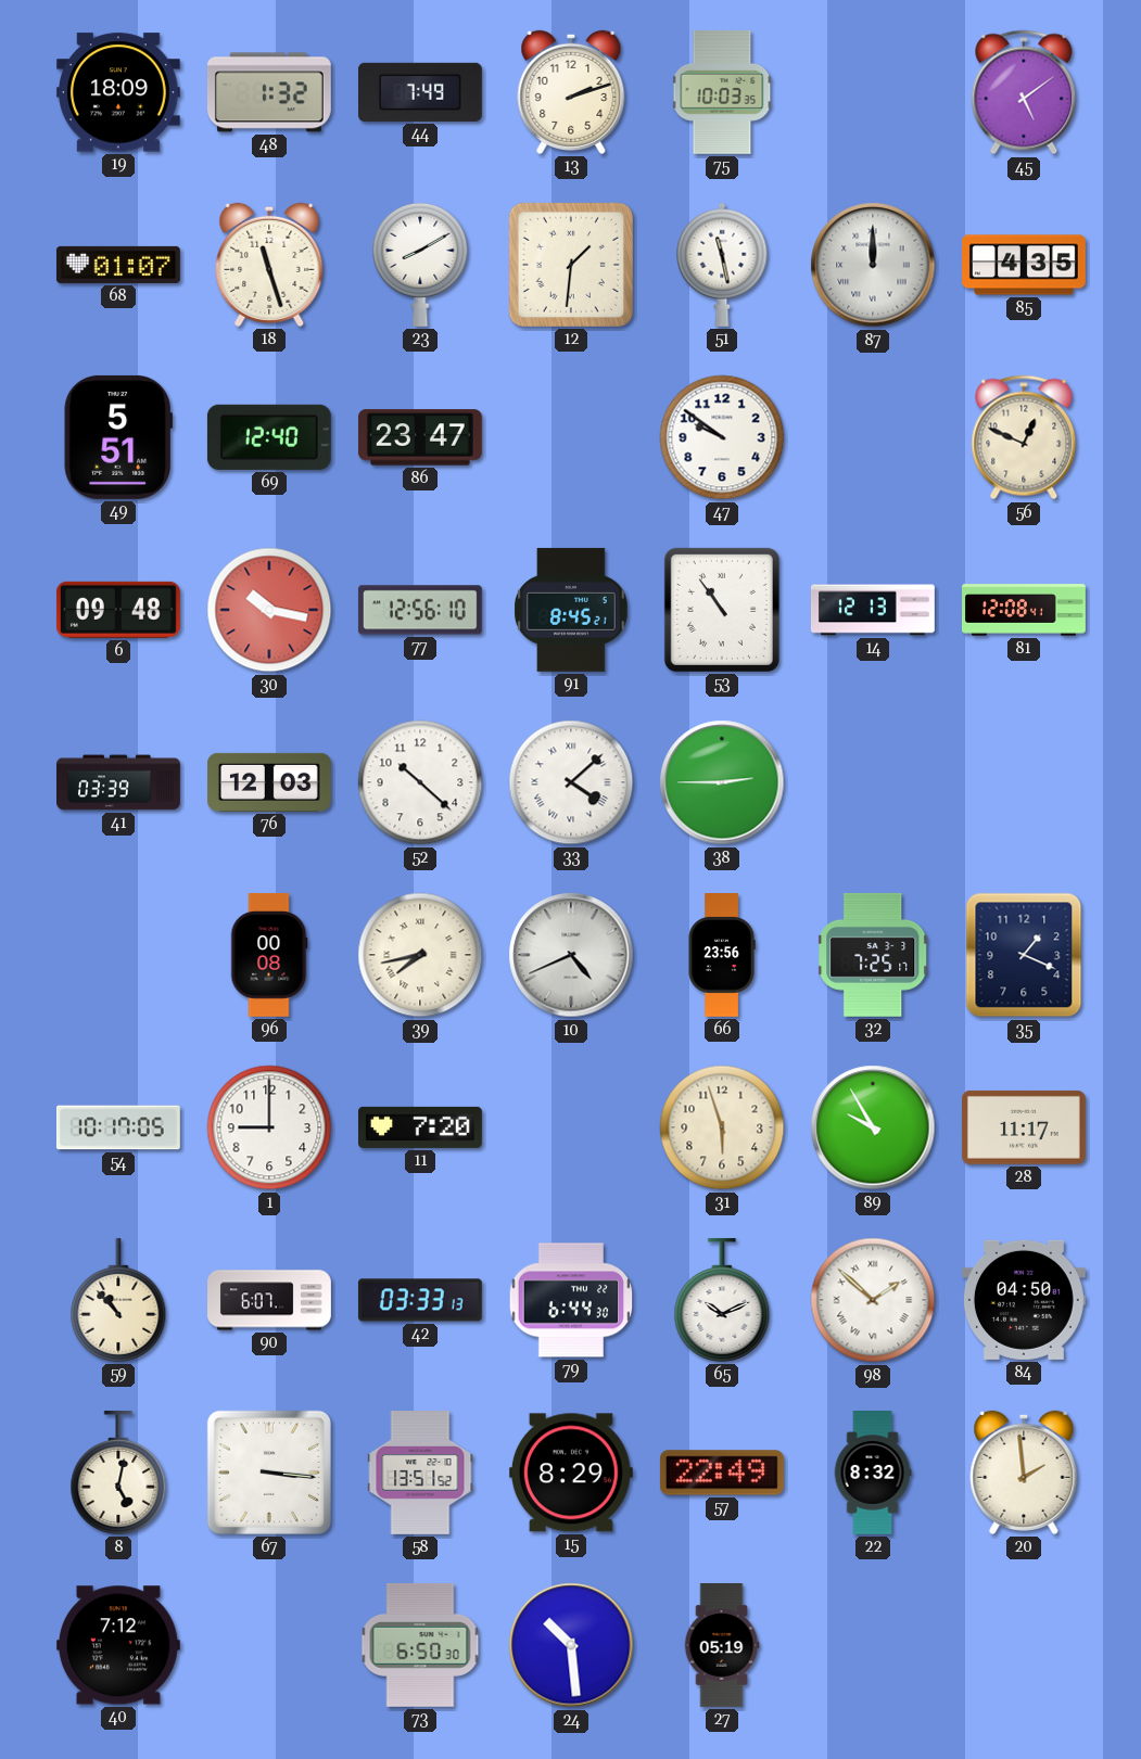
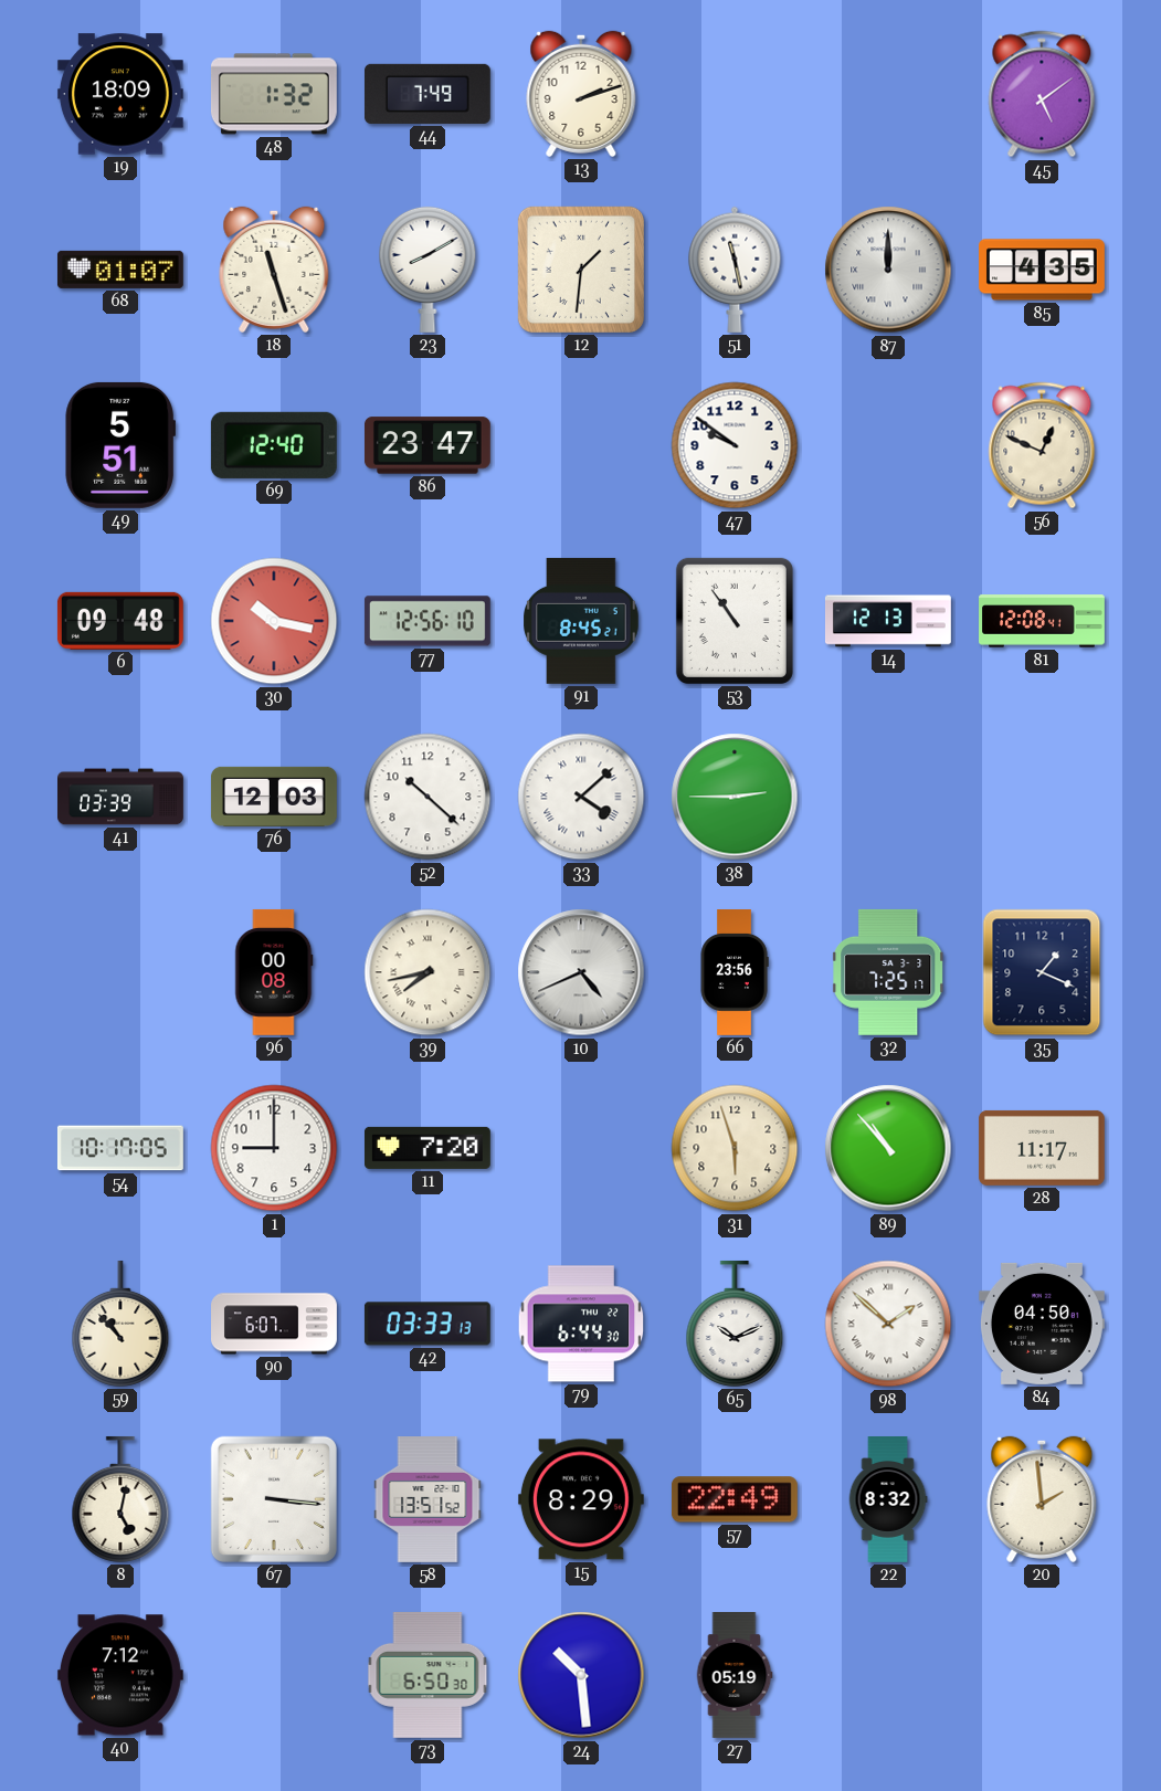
75: 10:03 -> none
89: 9:55 -> 10:53
